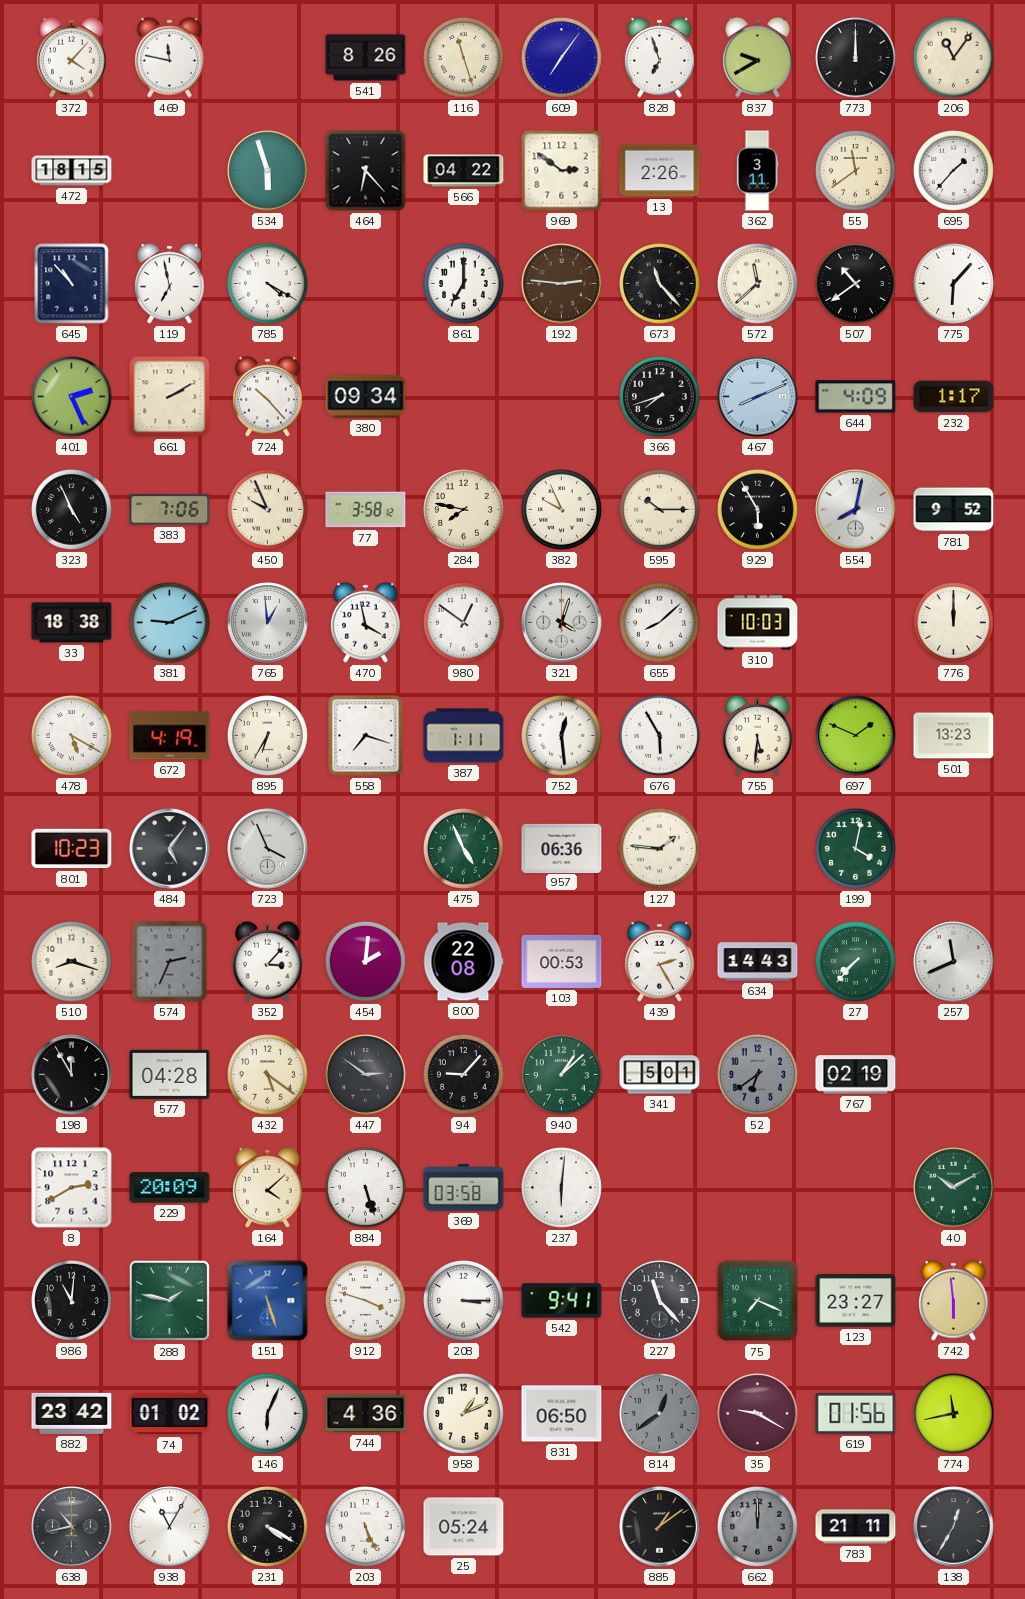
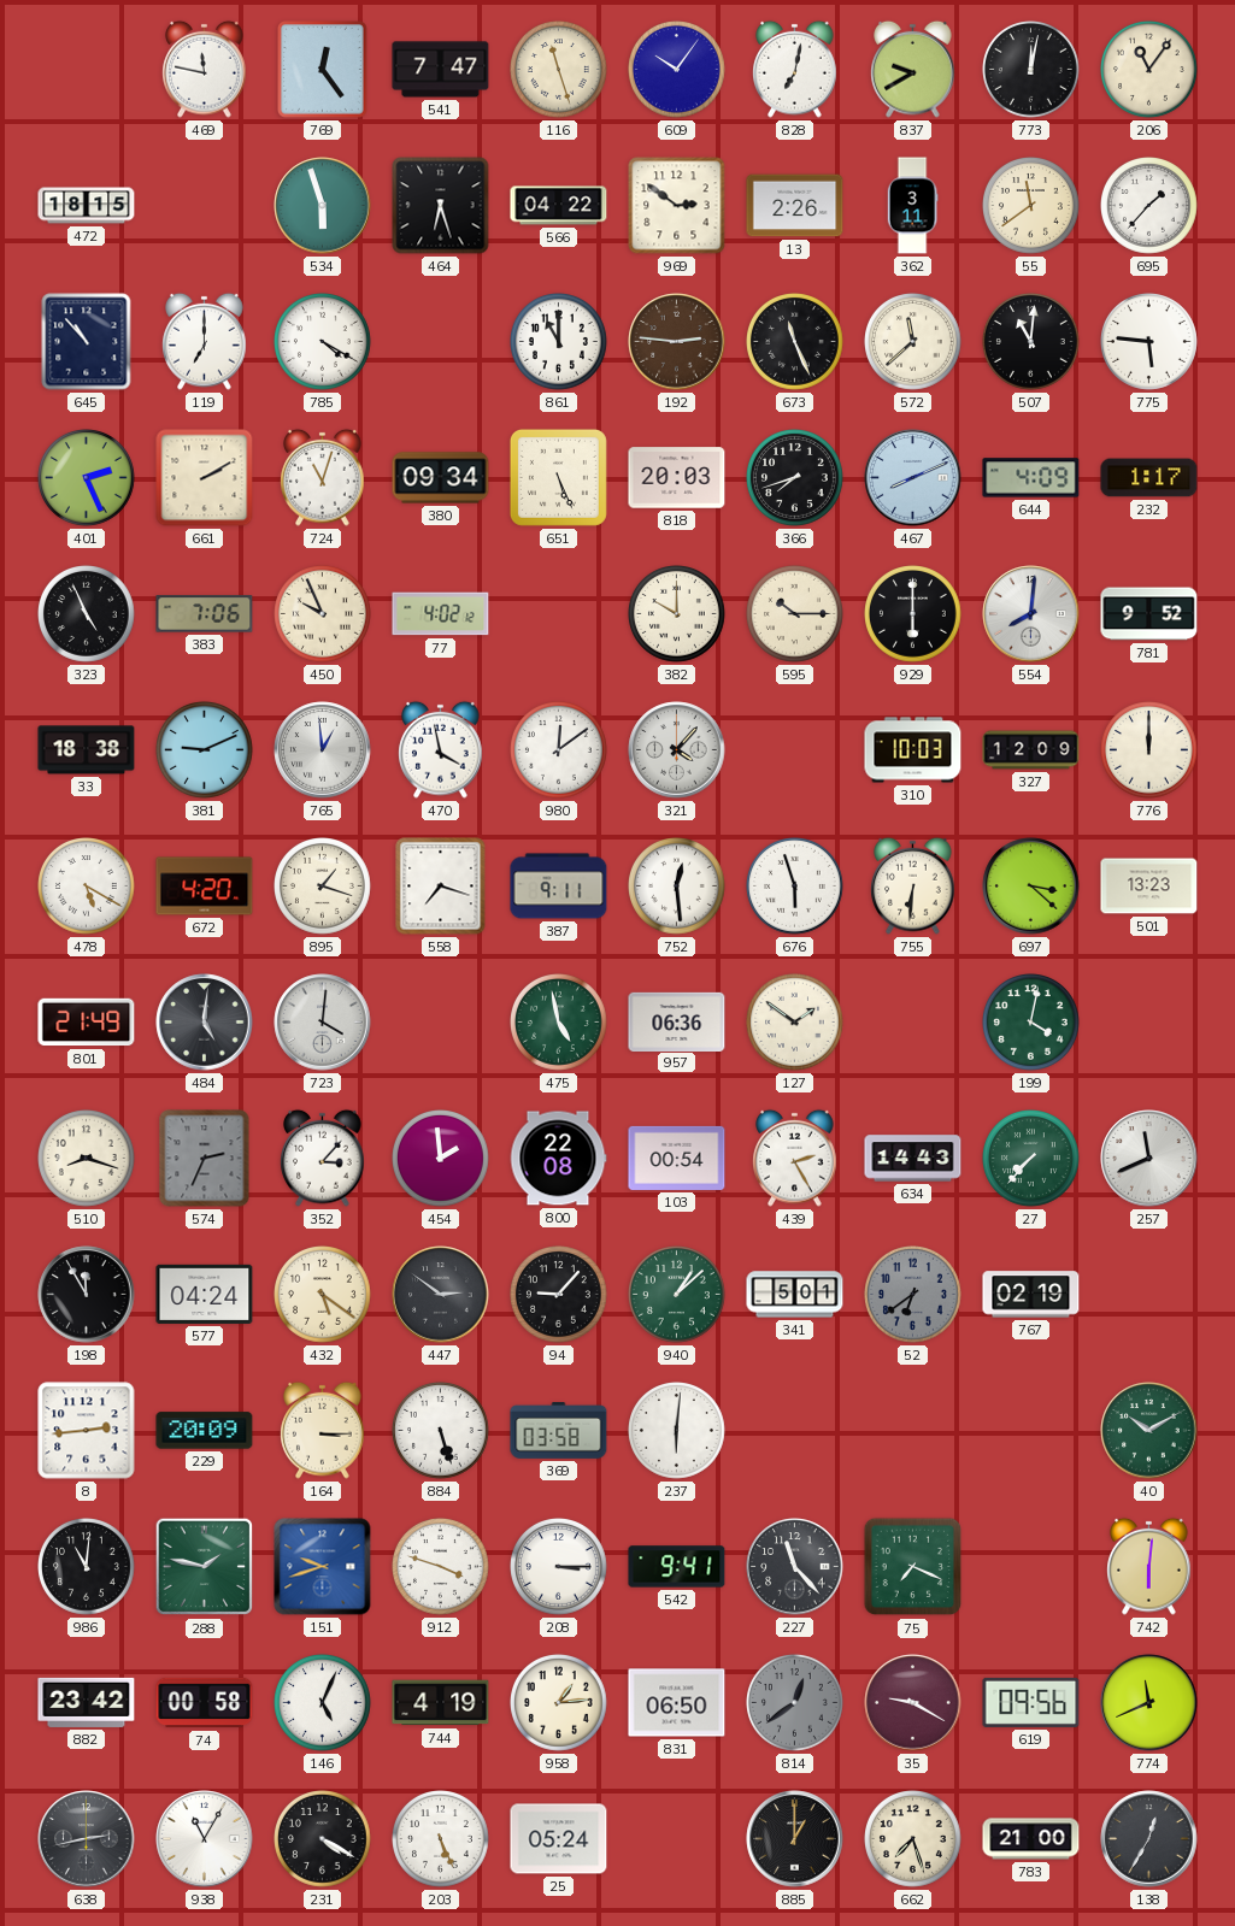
372: 4:07 -> none
769: none -> 12:24
541: 8:26 -> 7:47
609: 7:06 -> 10:06
828: 6:57 -> 7:02
773: 12:00 -> 12:02
464: 6:23 -> 6:27
119: 6:58 -> 7:00
861: 7:00 -> 11:00
673: 11:23 -> 11:26
507: 10:39 -> 11:01
775: 6:07 -> 5:46
724: 10:23 -> 11:03
651: none -> 5:26
818: none -> 20:03
77: 3:58 -> 4:02
284: 7:47 -> none
382: 9:56 -> 10:00
929: 5:55 -> 6:00
554: 8:02 -> 8:01
980: 12:51 -> 12:09
321: 4:03 -> 4:07
655: 8:08 -> none
327: none -> 12:09
672: 4:19 -> 4:20
895: 6:35 -> 1:18
387: 1:11 -> 9:11
676: 5:55 -> 5:57
755: 5:31 -> 6:31
697: 1:49 -> 3:22
801: 10:23 -> 21:49
484: 5:06 -> 5:01
723: 3:56 -> 4:01
475: 4:56 -> 4:58
127: 1:46 -> 1:51
454: 2:01 -> 1:59
103: 00:53 -> 00:54
577: 04:28 -> 04:24
8: 2:40 -> 2:44
164: 4:08 -> 3:15
151: 5:27 -> 9:42
123: 23:27 -> none
742: 5:59 -> 6:01
74: 01:02 -> 00:58
146: 6:04 -> 5:04
744: 4:36 -> 4:19
958: 1:11 -> 1:14
619: 01:56 -> 09:56
774: 11:43 -> 11:41
638: 10:43 -> 2:43
885: 1:09 -> 1:00
662: 12:00 -> 7:27
662 dial: grey -> cream
783: 21:11 -> 21:00
